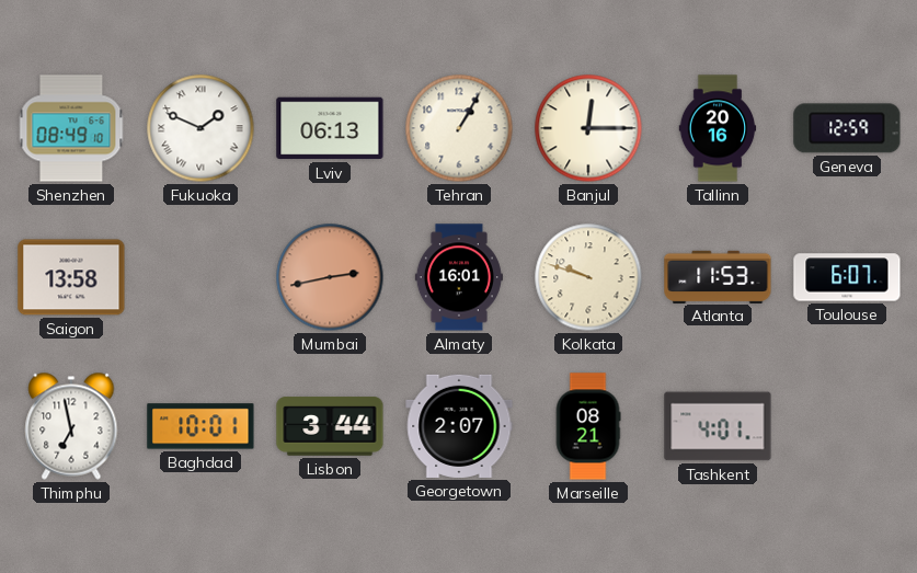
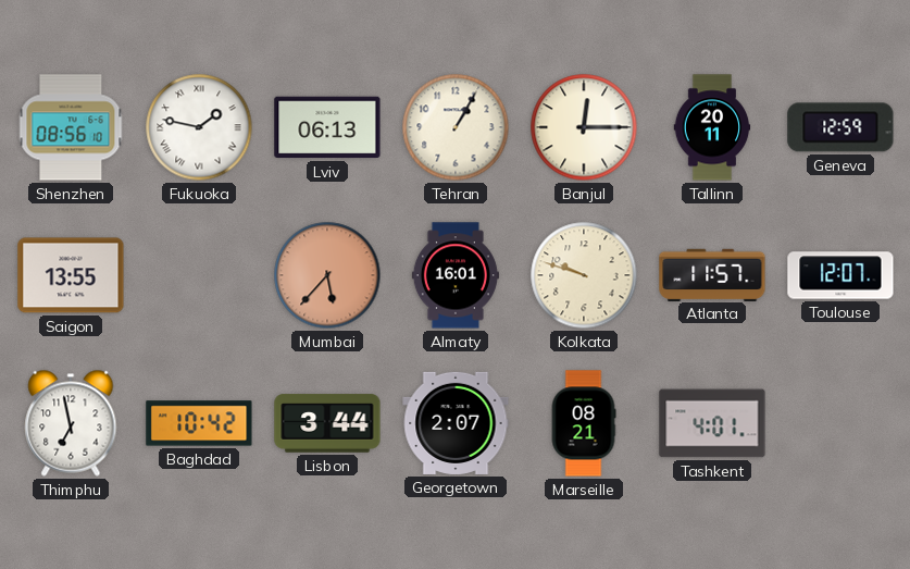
Shenzhen: 08:49 -> 08:56
Fukuoka: 1:49 -> 1:47
Tallinn: 20:16 -> 20:11
Saigon: 13:58 -> 13:55
Mumbai: 2:43 -> 5:37
Atlanta: 11:53 -> 11:57
Toulouse: 6:07 -> 12:07
Baghdad: 10:01 -> 10:42
